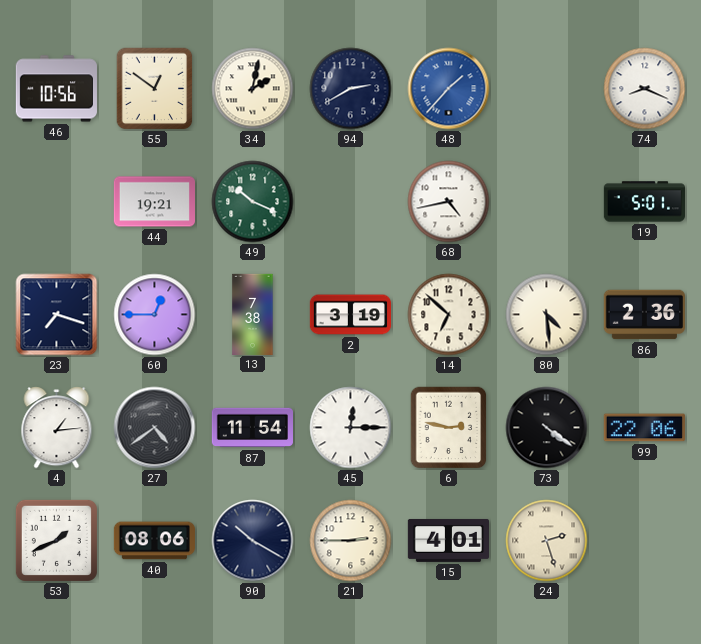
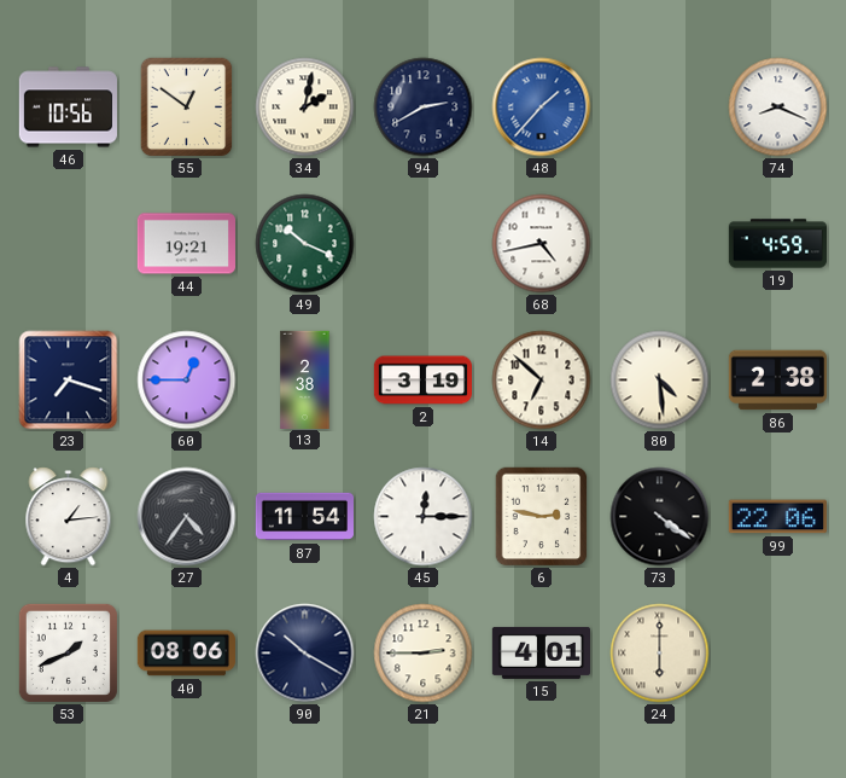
19: 5:01 -> 4:59
13: 7:38 -> 2:38
86: 2:36 -> 2:38
27: 4:39 -> 4:36
24: 2:27 -> 6:00
